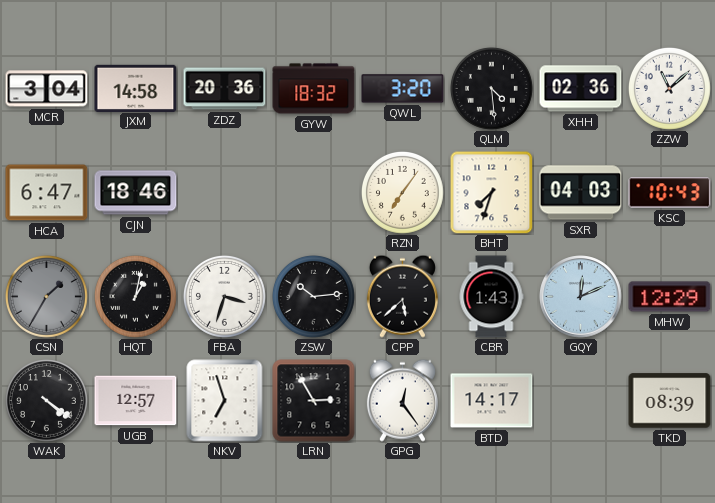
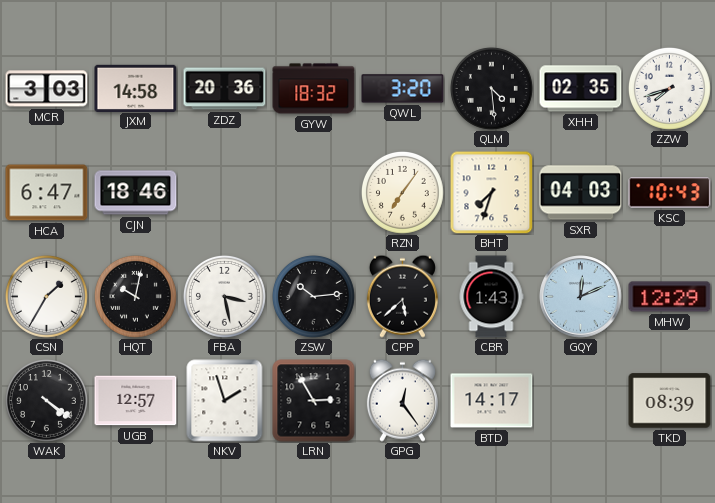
MCR: 3:04 -> 3:03
XHH: 02:36 -> 02:35
ZZW: 11:08 -> 7:42
CSN dial: grey -> white
HQT: 1:02 -> 10:02
FBA: 3:33 -> 3:28
NKV: 6:57 -> 1:57
